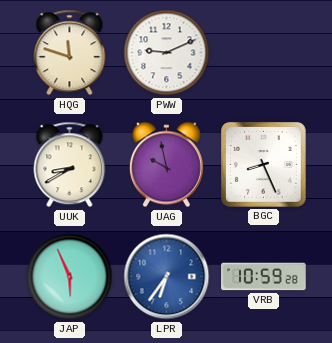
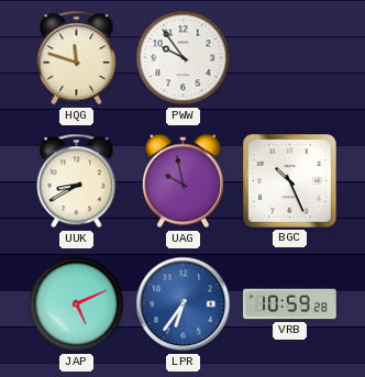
PWW: 9:11 -> 9:54
BGC: 8:26 -> 10:26
JAP: 5:56 -> 5:11
